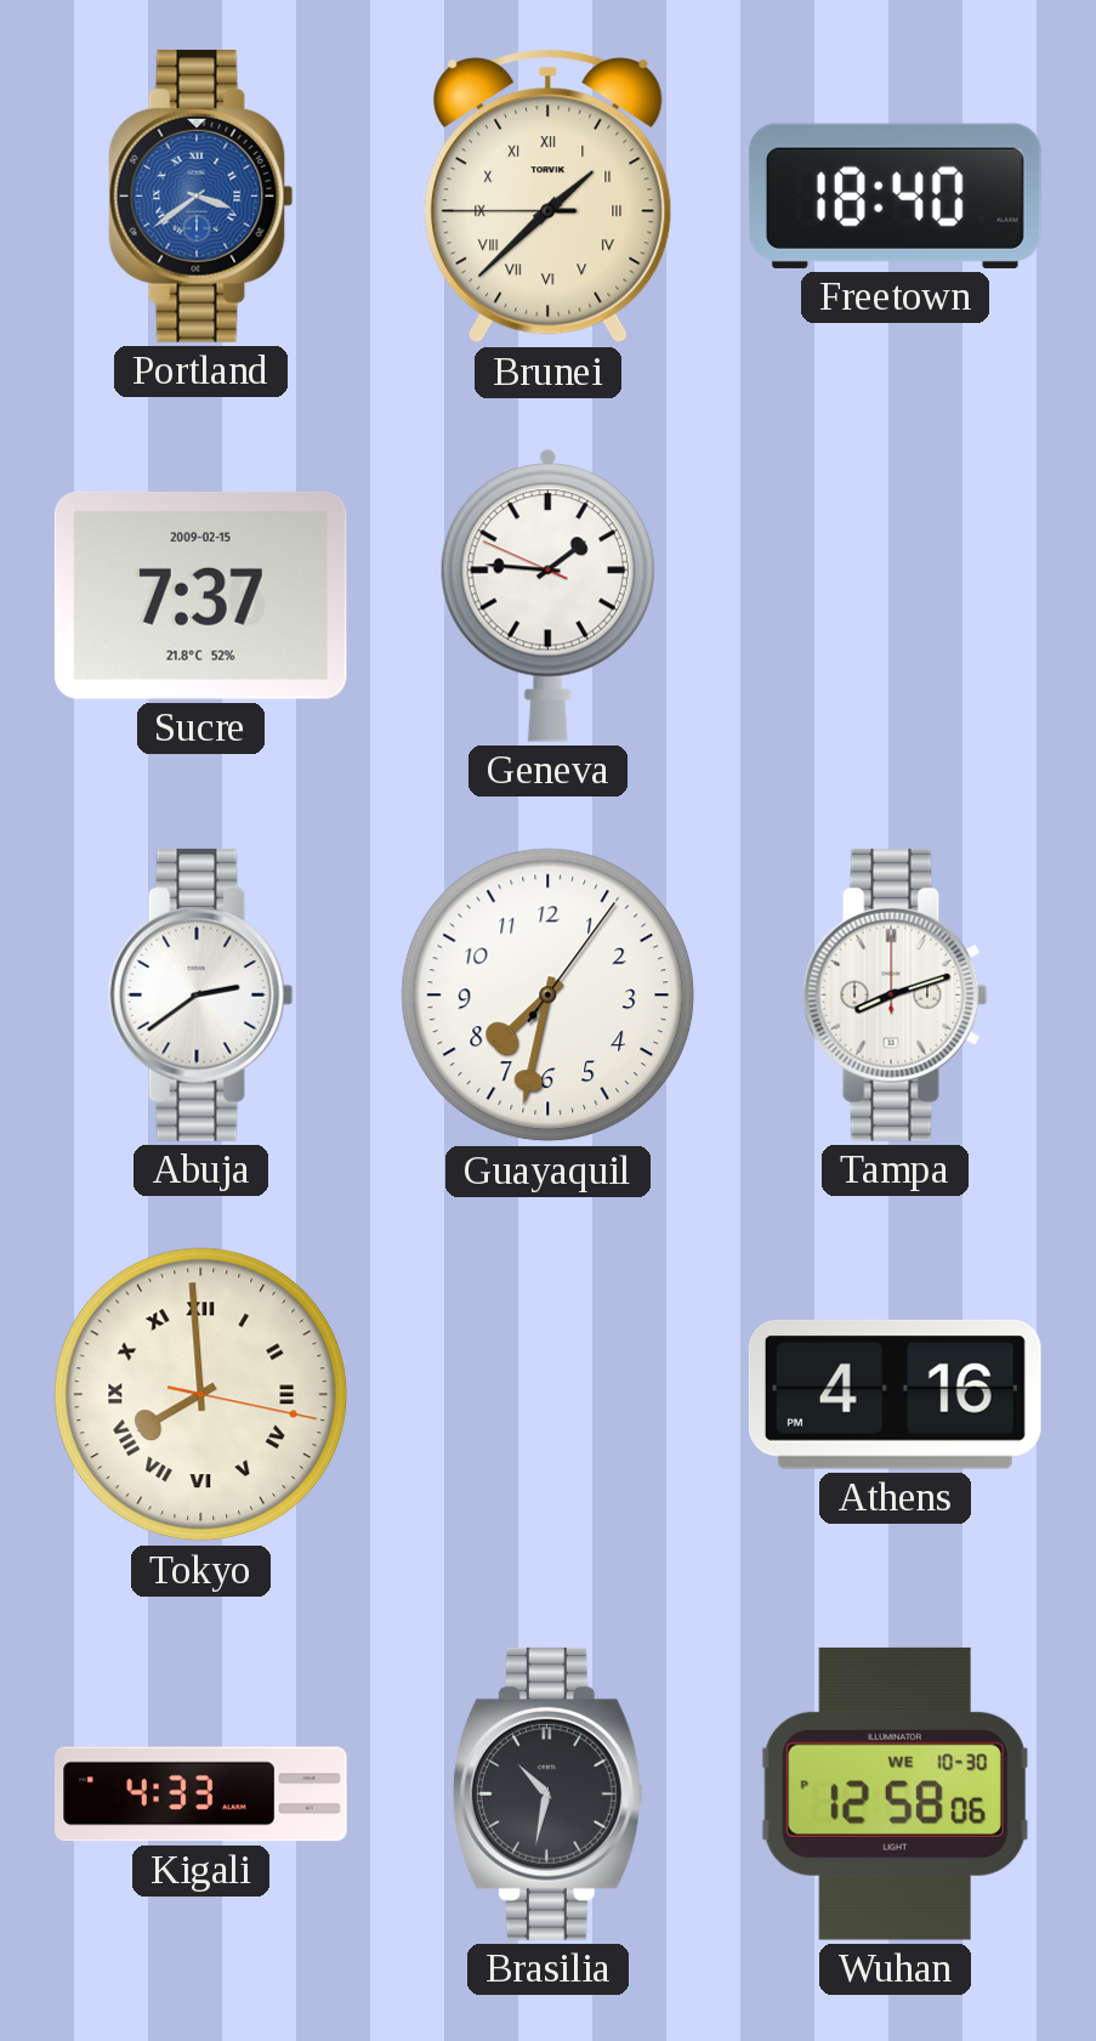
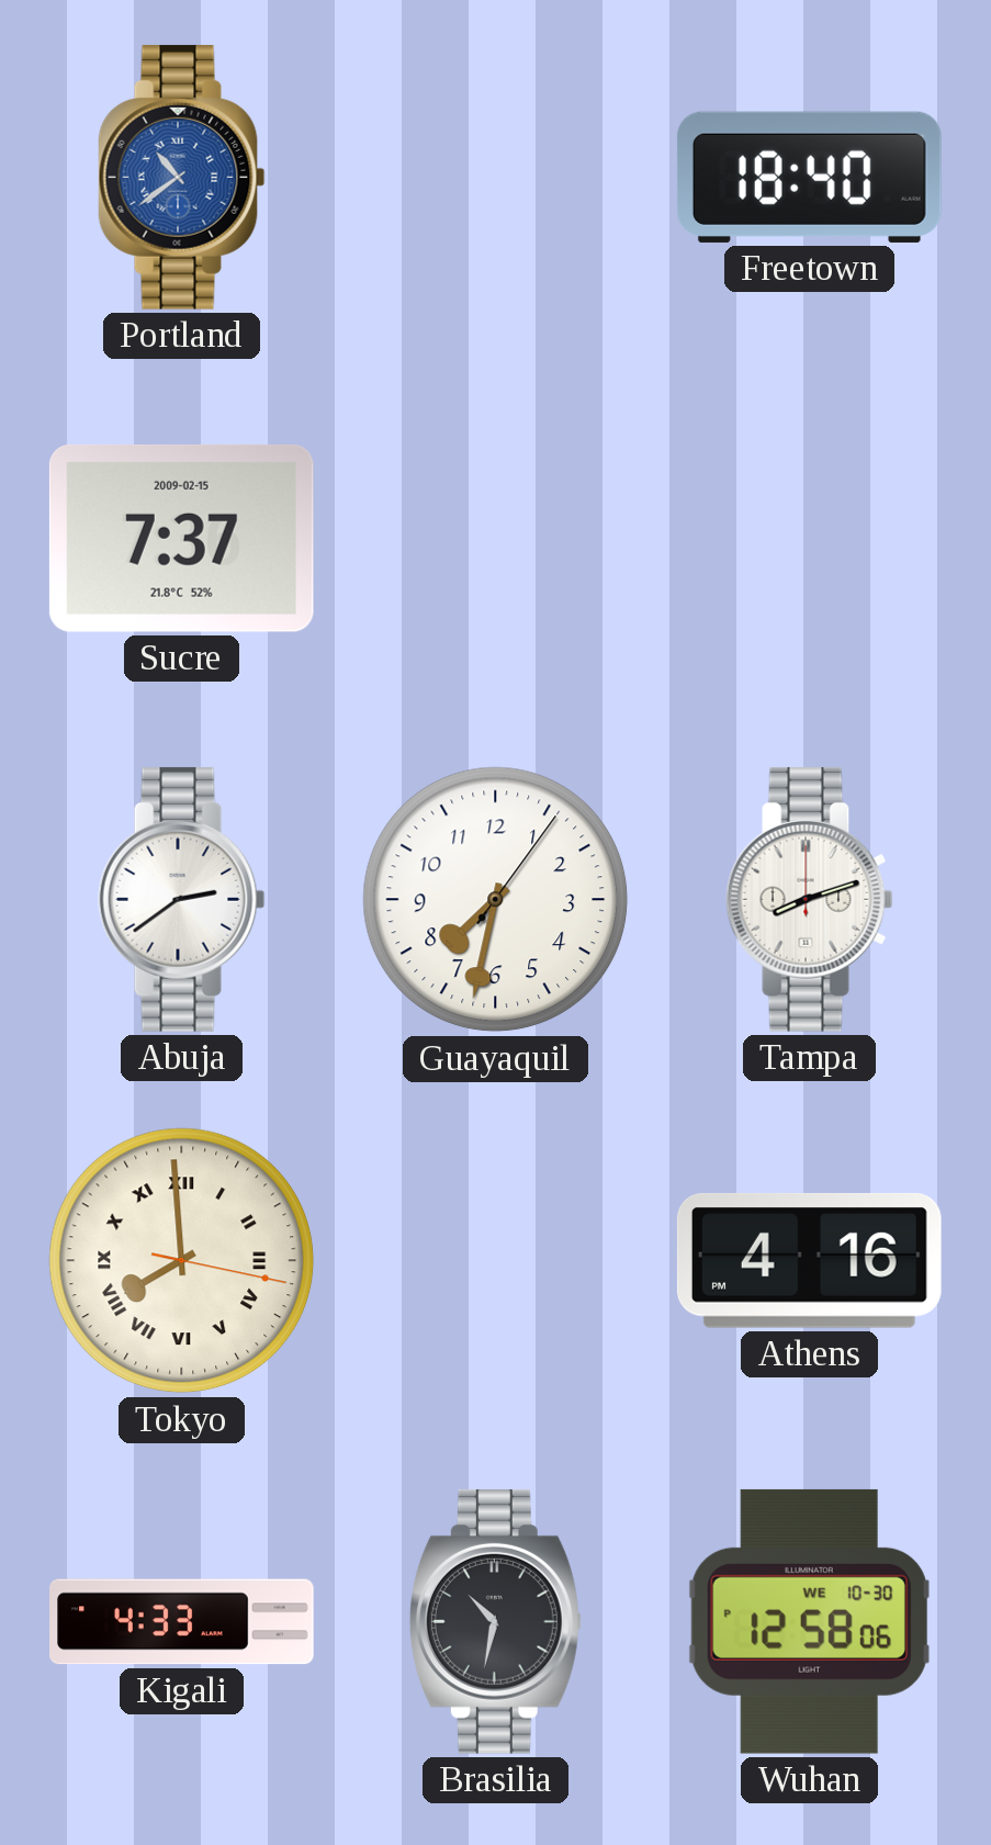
Portland: 3:39 -> 10:39
Brunei: 1:37 -> none
Geneva: 1:45 -> none
